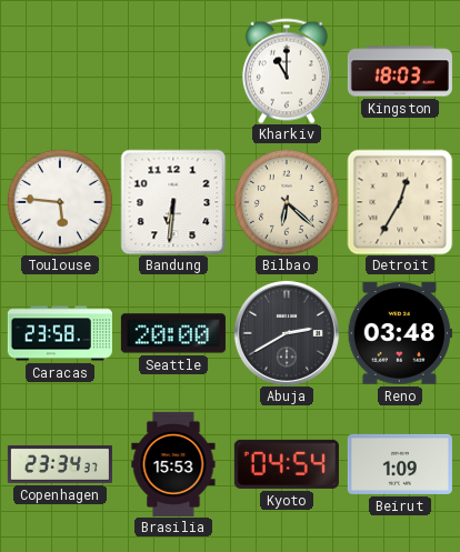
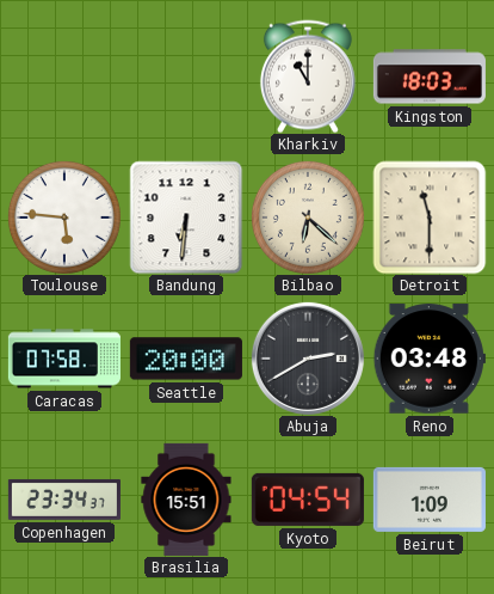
Detroit: 12:35 -> 11:30
Caracas: 23:58 -> 07:58
Brasilia: 15:53 -> 15:51
